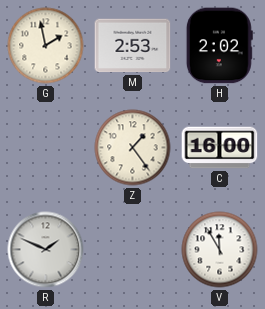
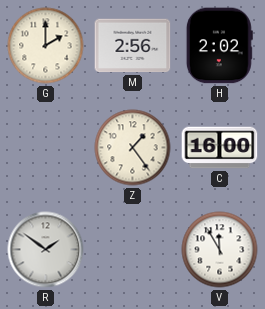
G: 1:58 -> 2:00
M: 2:53 -> 2:56
R: 1:49 -> 1:51
